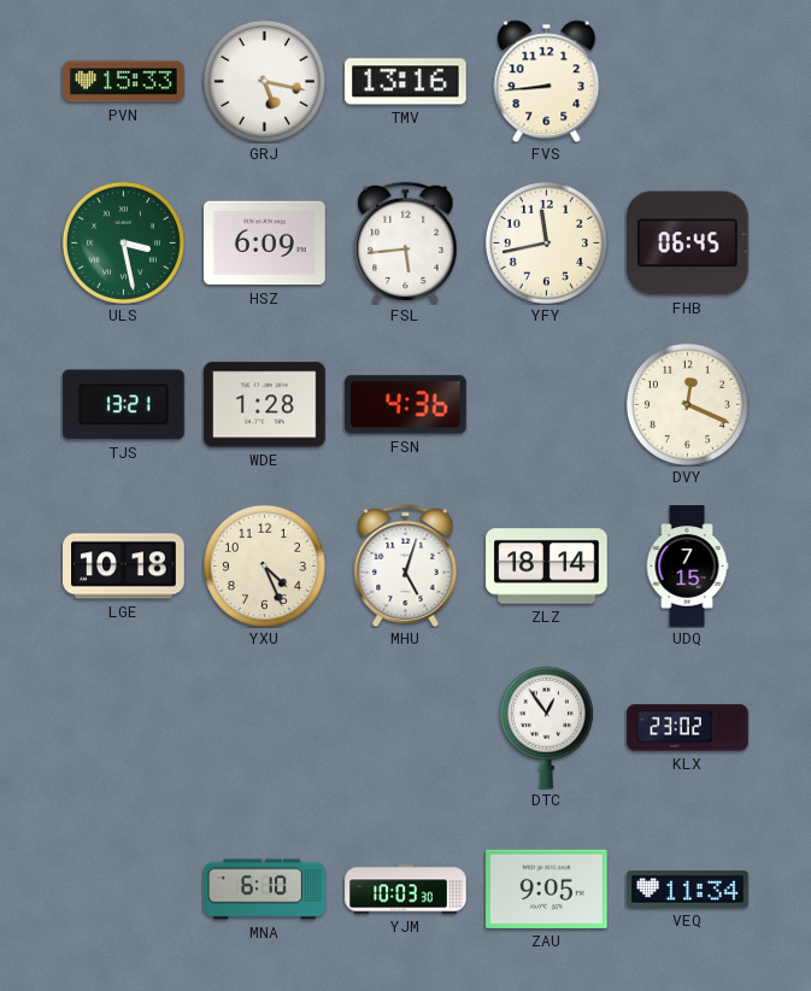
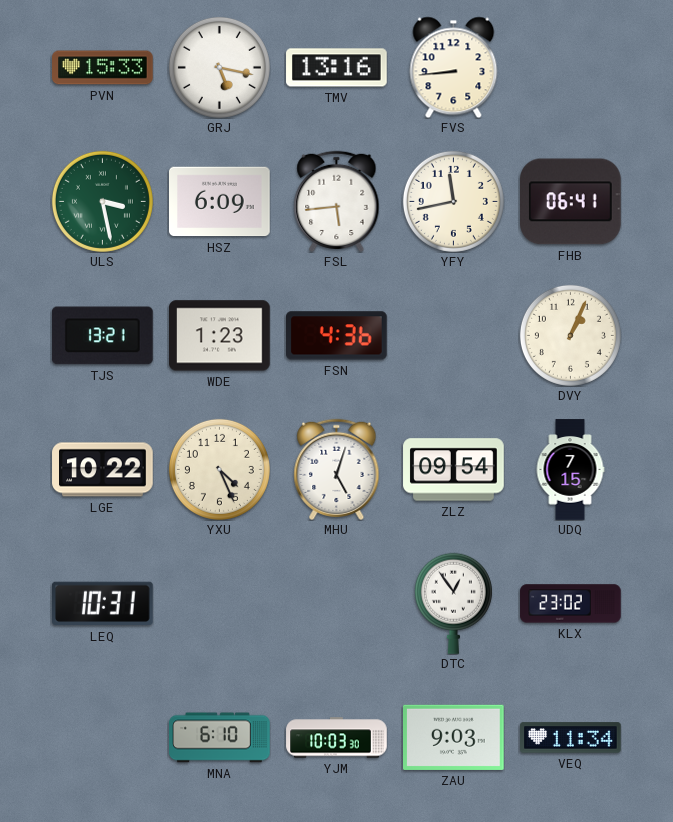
FHB: 06:45 -> 06:41
WDE: 1:28 -> 1:23
DVY: 12:19 -> 1:04
LGE: 10:18 -> 10:22
ZLZ: 18:14 -> 09:54
LEQ: none -> 10:31
ZAU: 9:05 -> 9:03
